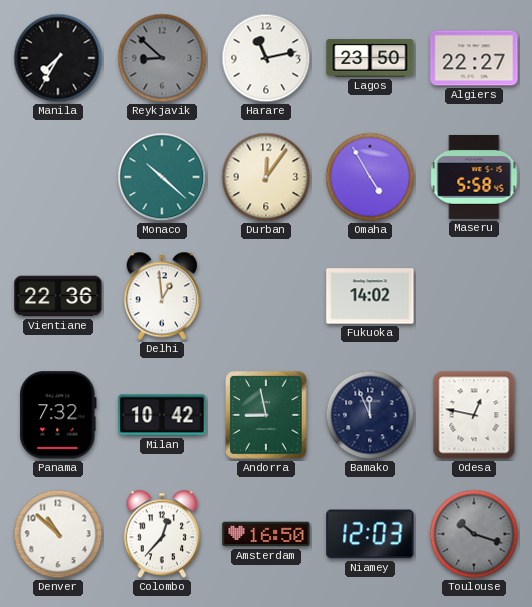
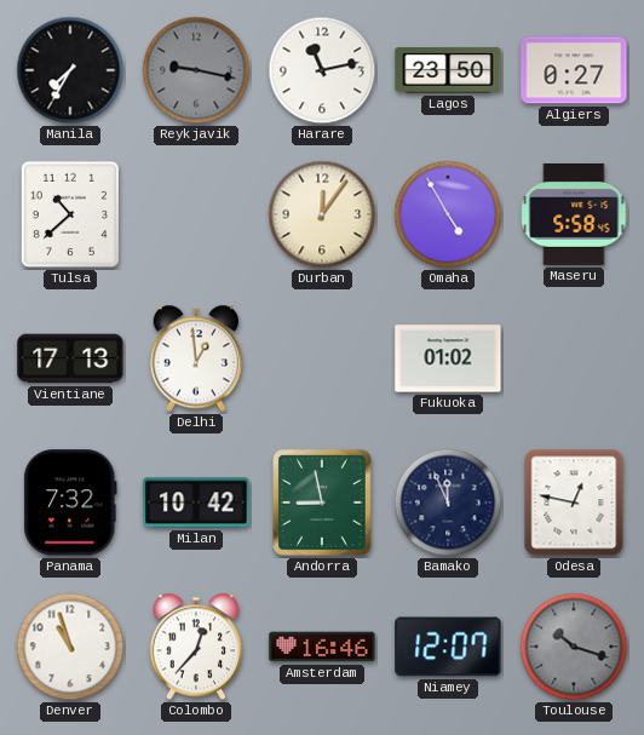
Reykjavik: 8:52 -> 9:17
Algiers: 22:27 -> 0:27
Tulsa: none -> 10:38
Monaco: 10:22 -> none
Vientiane: 22:36 -> 17:13
Fukuoka: 14:02 -> 01:02
Denver: 10:52 -> 10:57
Amsterdam: 16:50 -> 16:46
Niamey: 12:03 -> 12:07
